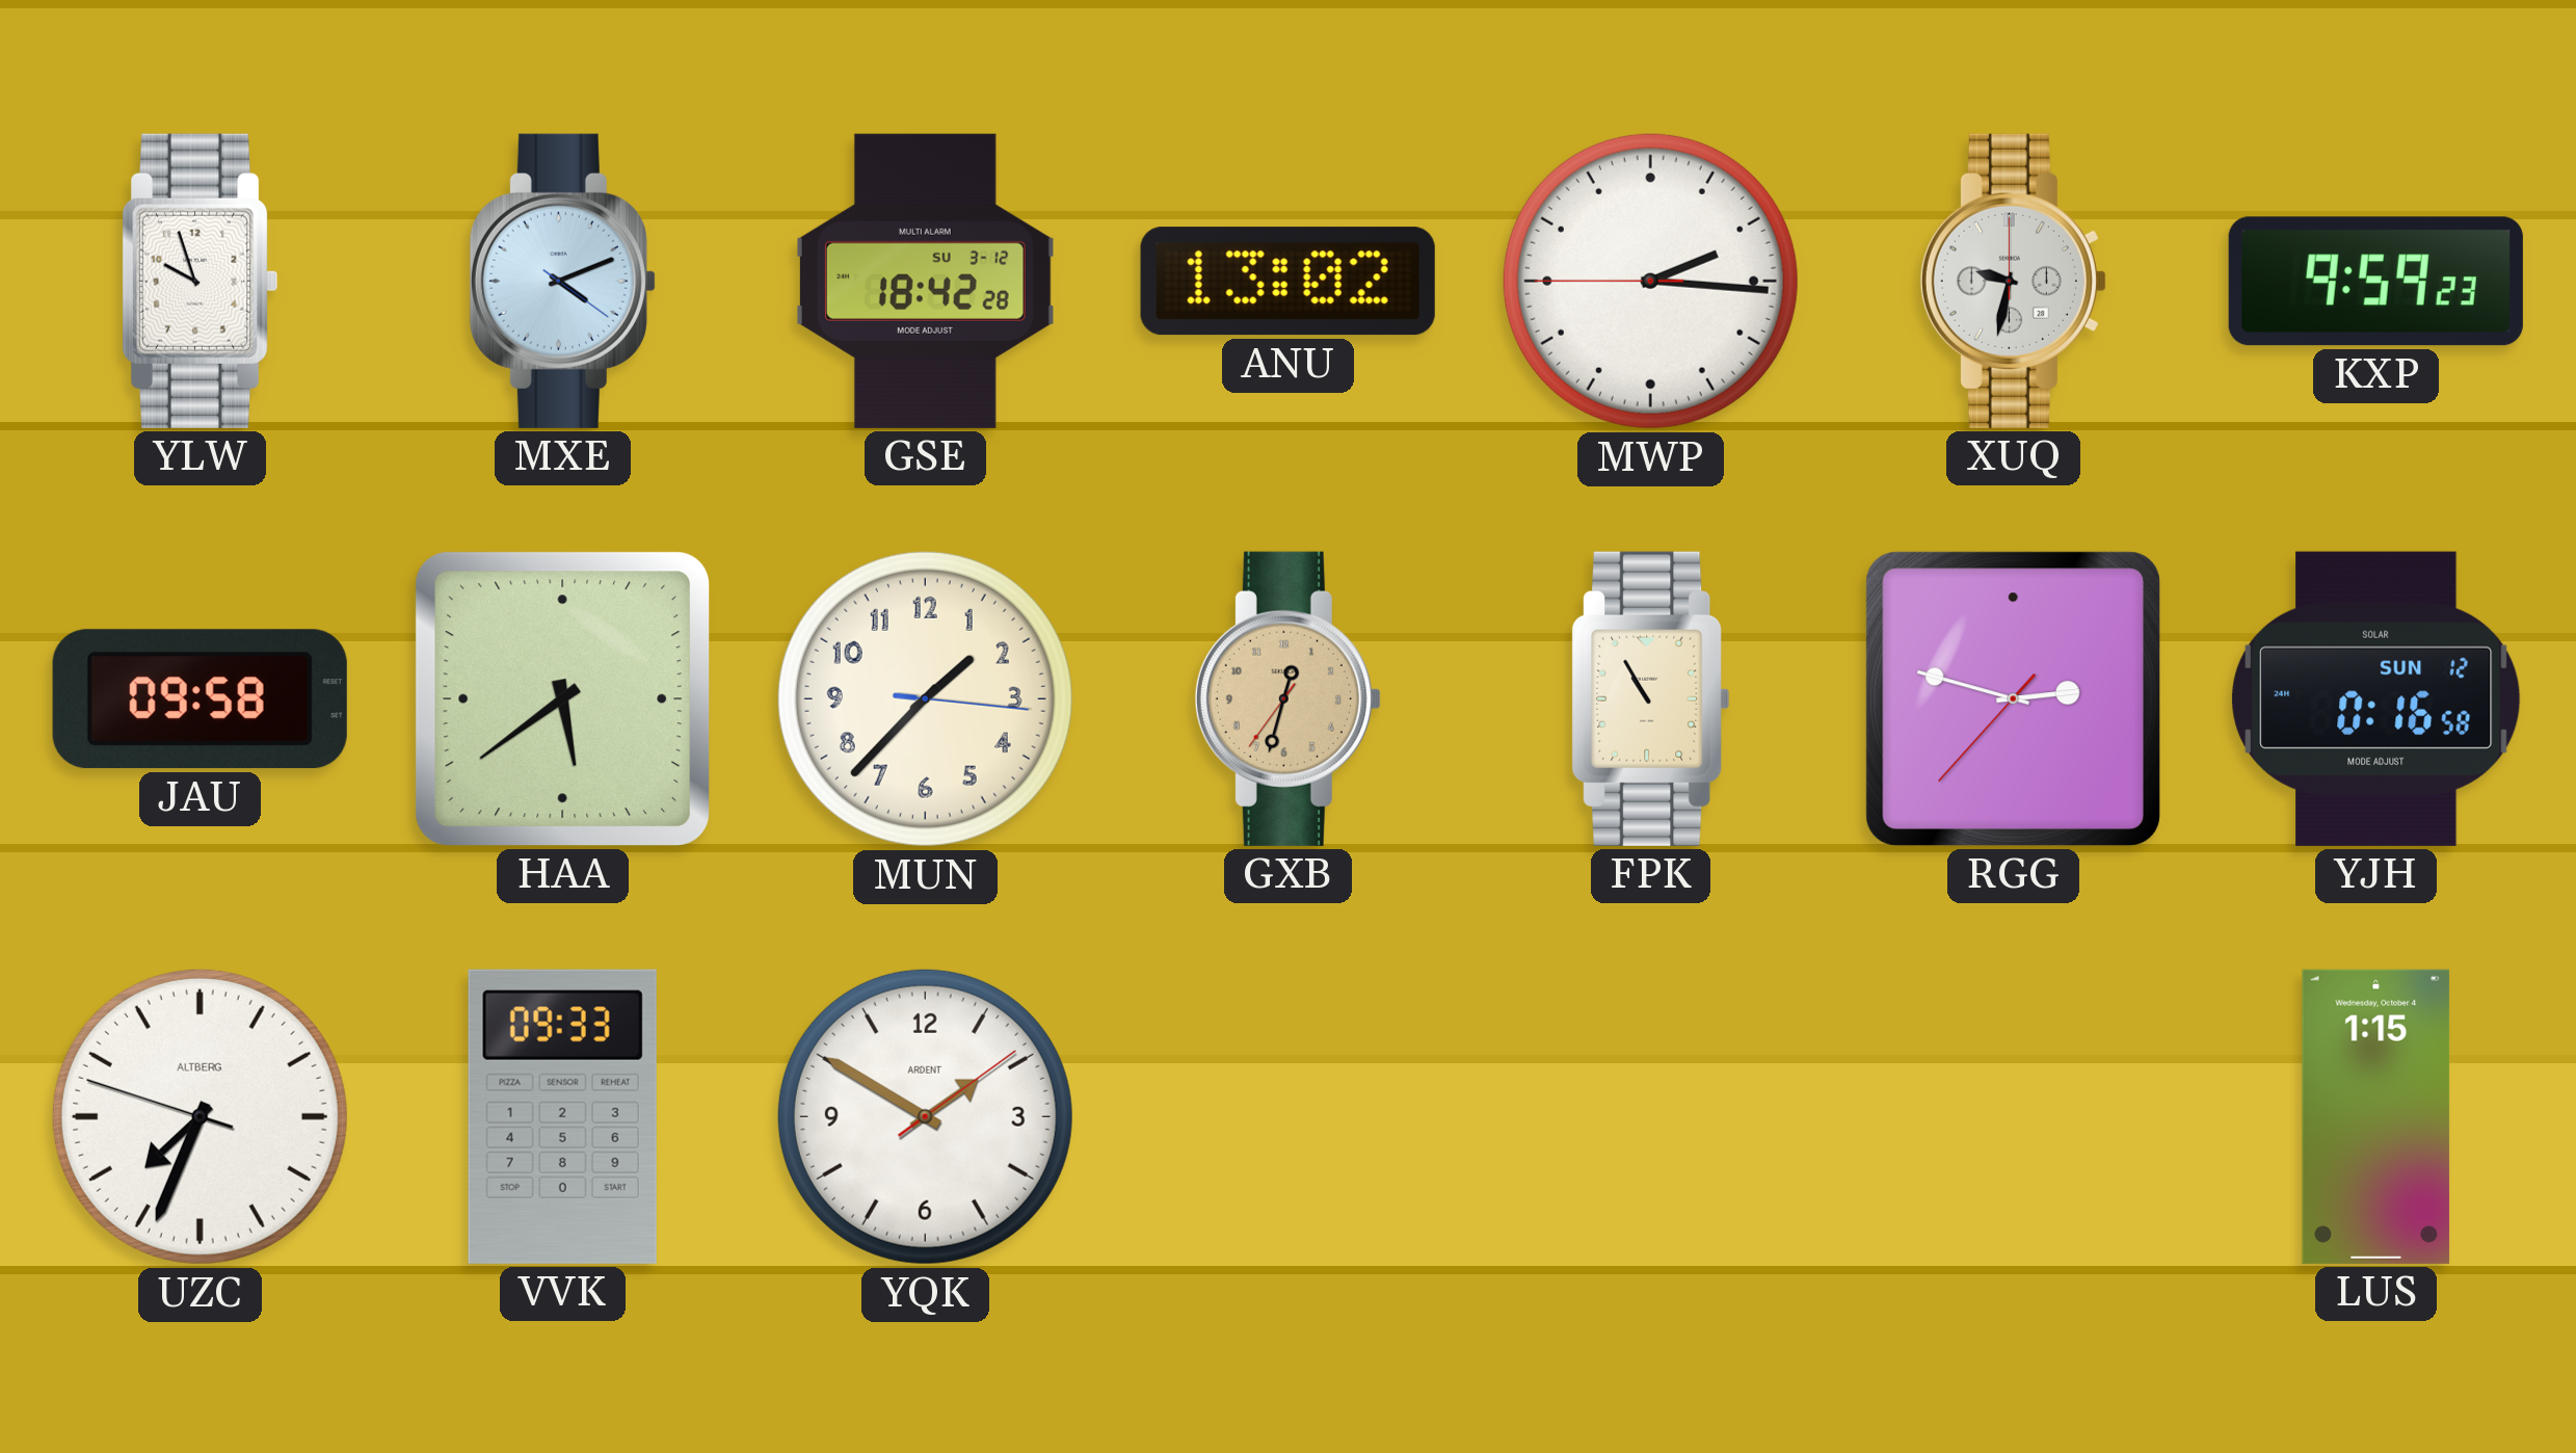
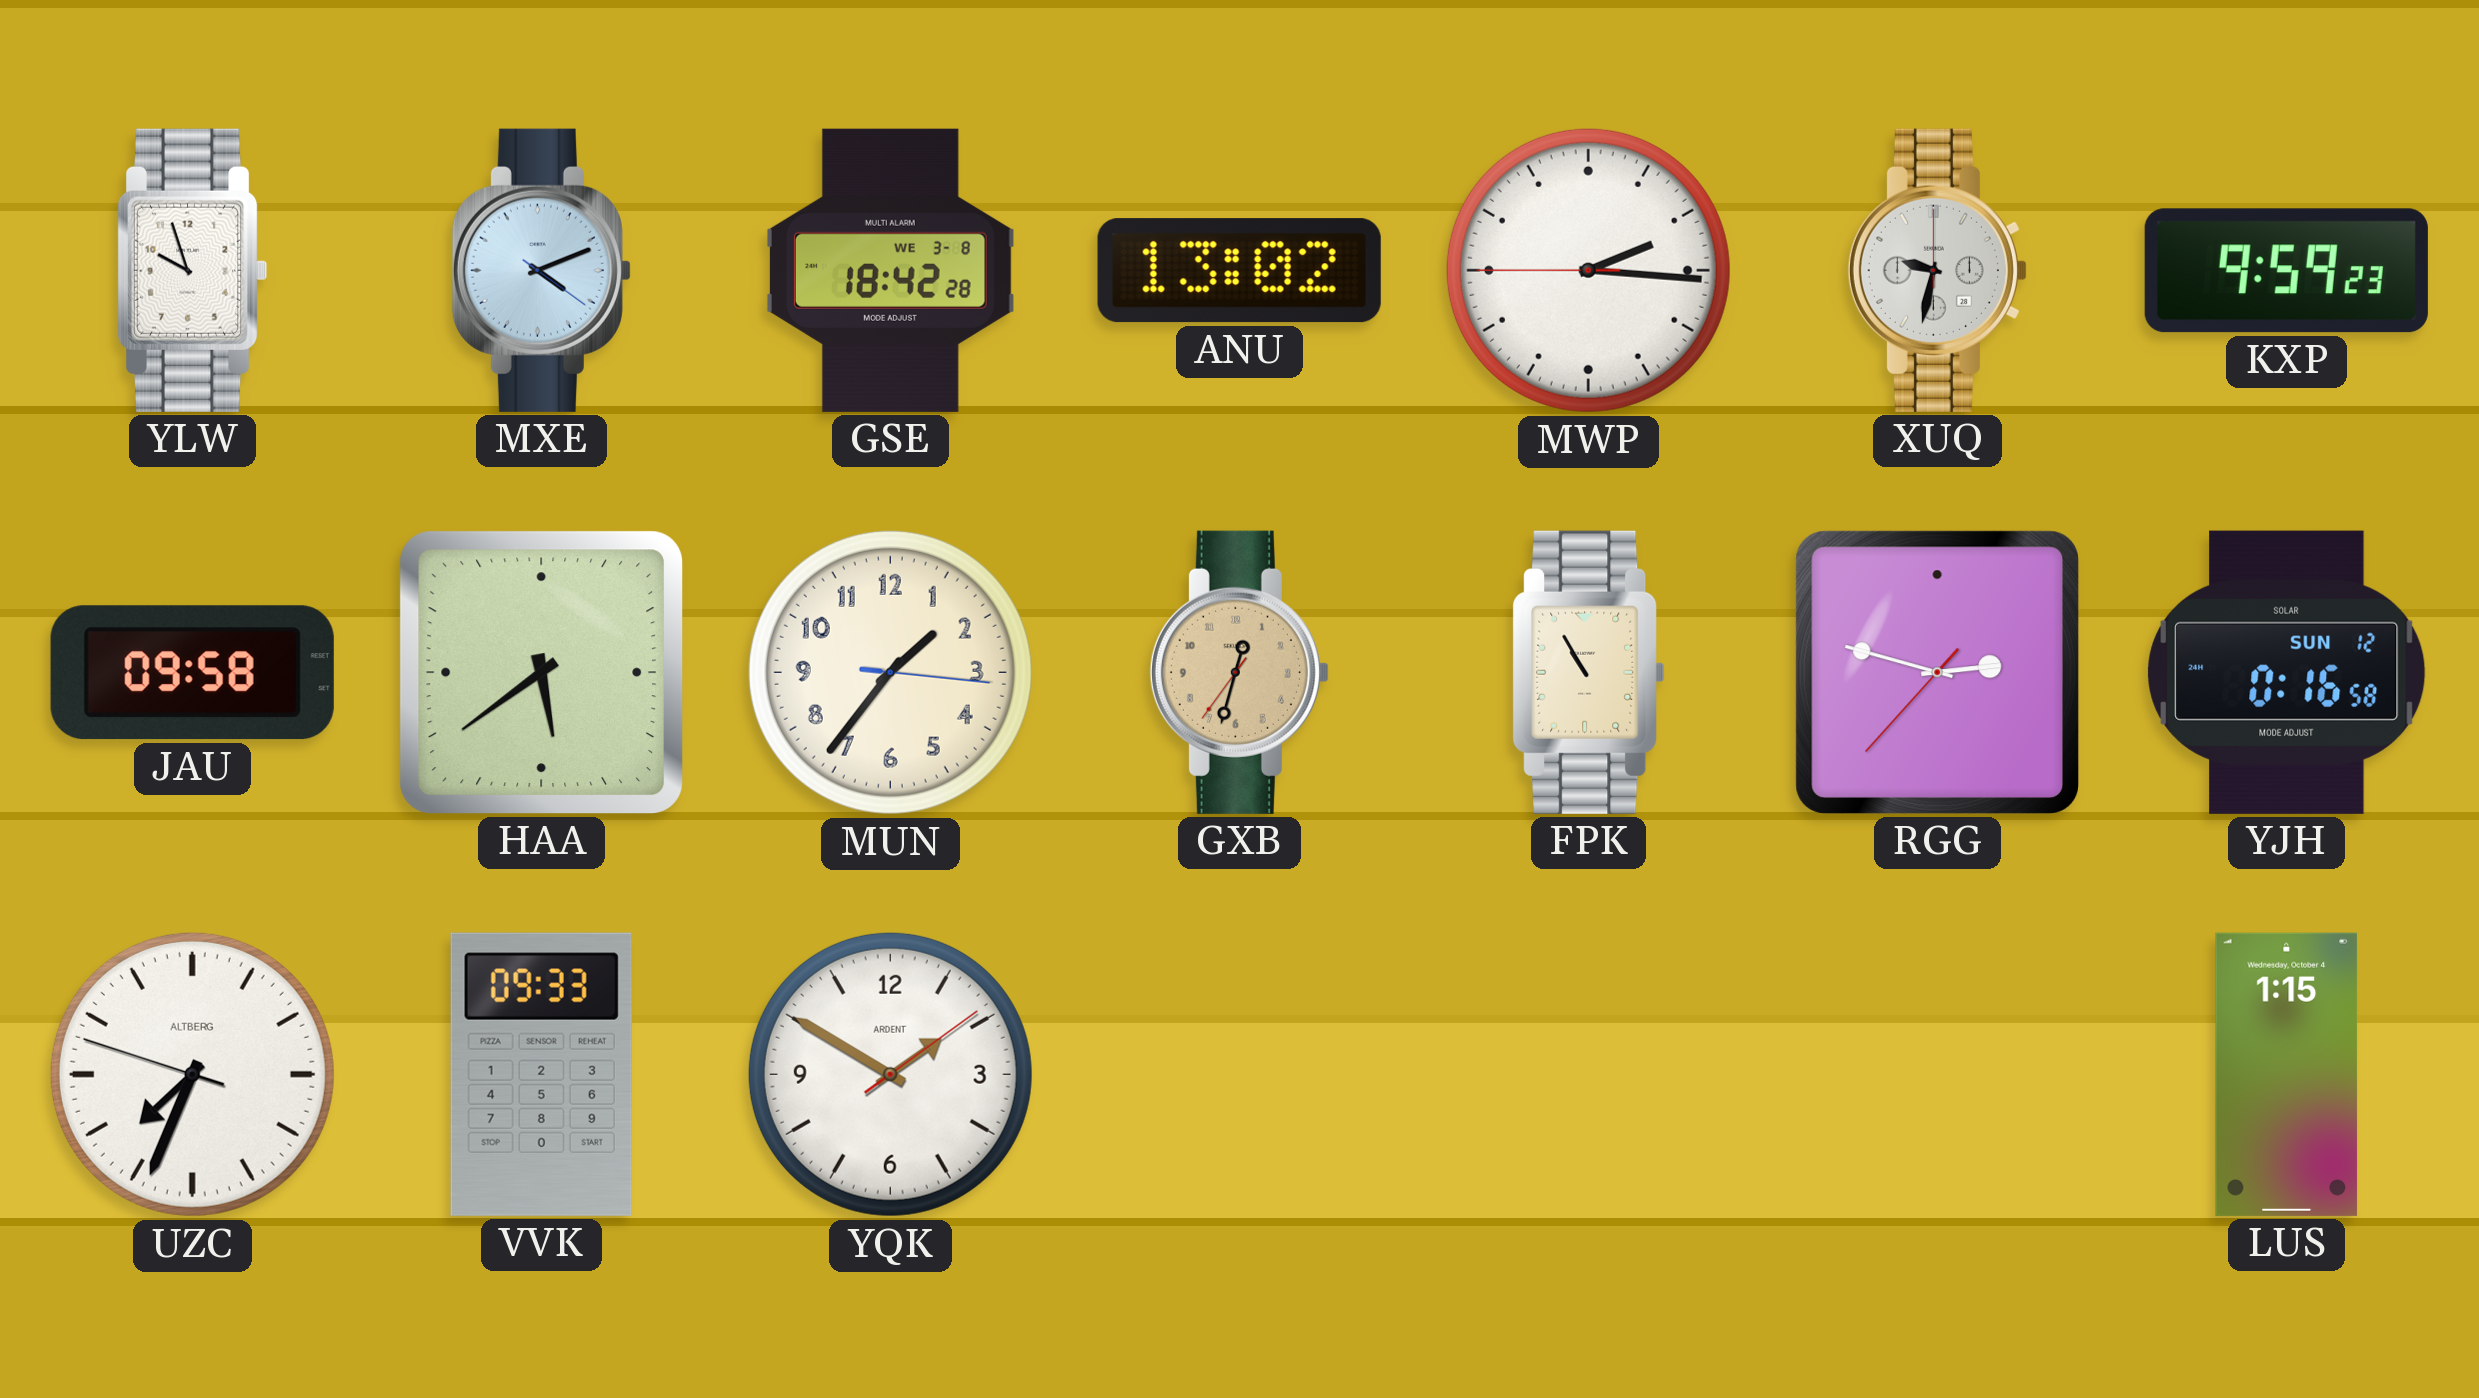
GSE date: SU 3-12 -> WE 3-8
MUN: 1:37 -> 1:36
